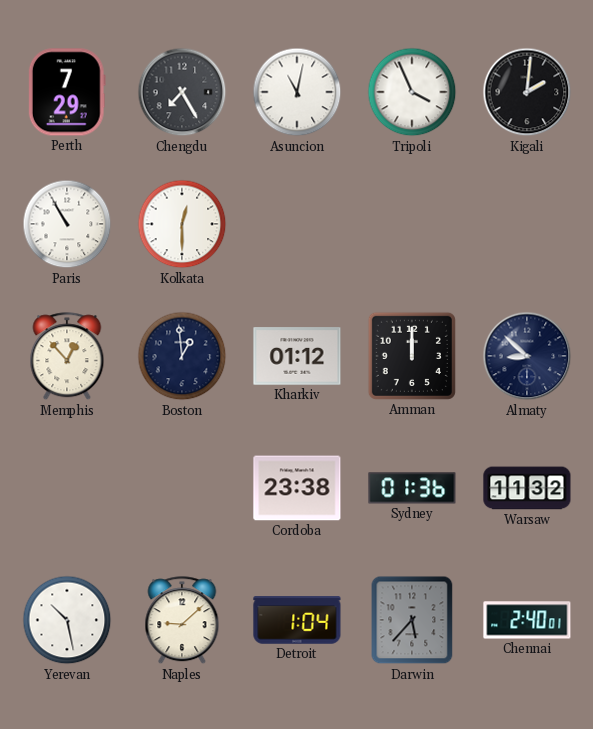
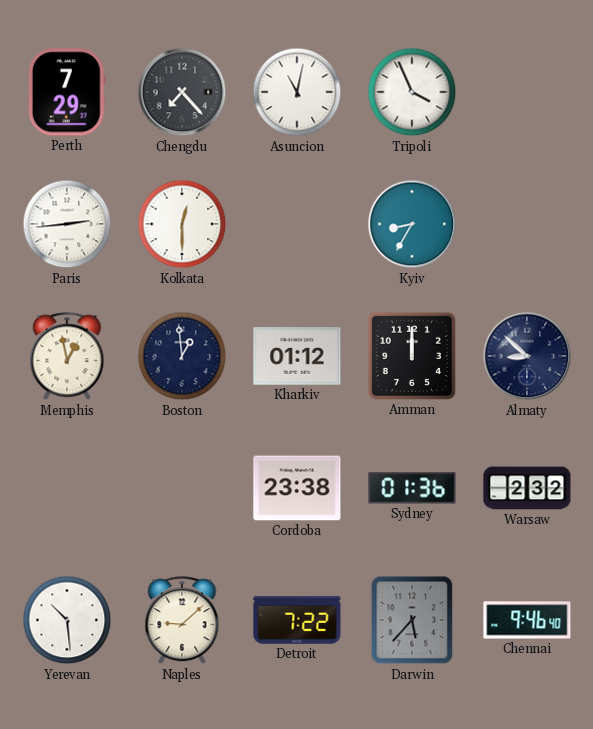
Chengdu: 7:25 -> 7:23
Kigali: 2:01 -> none
Paris: 10:55 -> 2:44
Kyiv: none -> 8:35
Memphis: 12:53 -> 12:58
Warsaw: 11:32 -> 2:32
Yerevan: 10:28 -> 10:29
Detroit: 1:04 -> 7:22
Chennai: 2:40 -> 9:46
